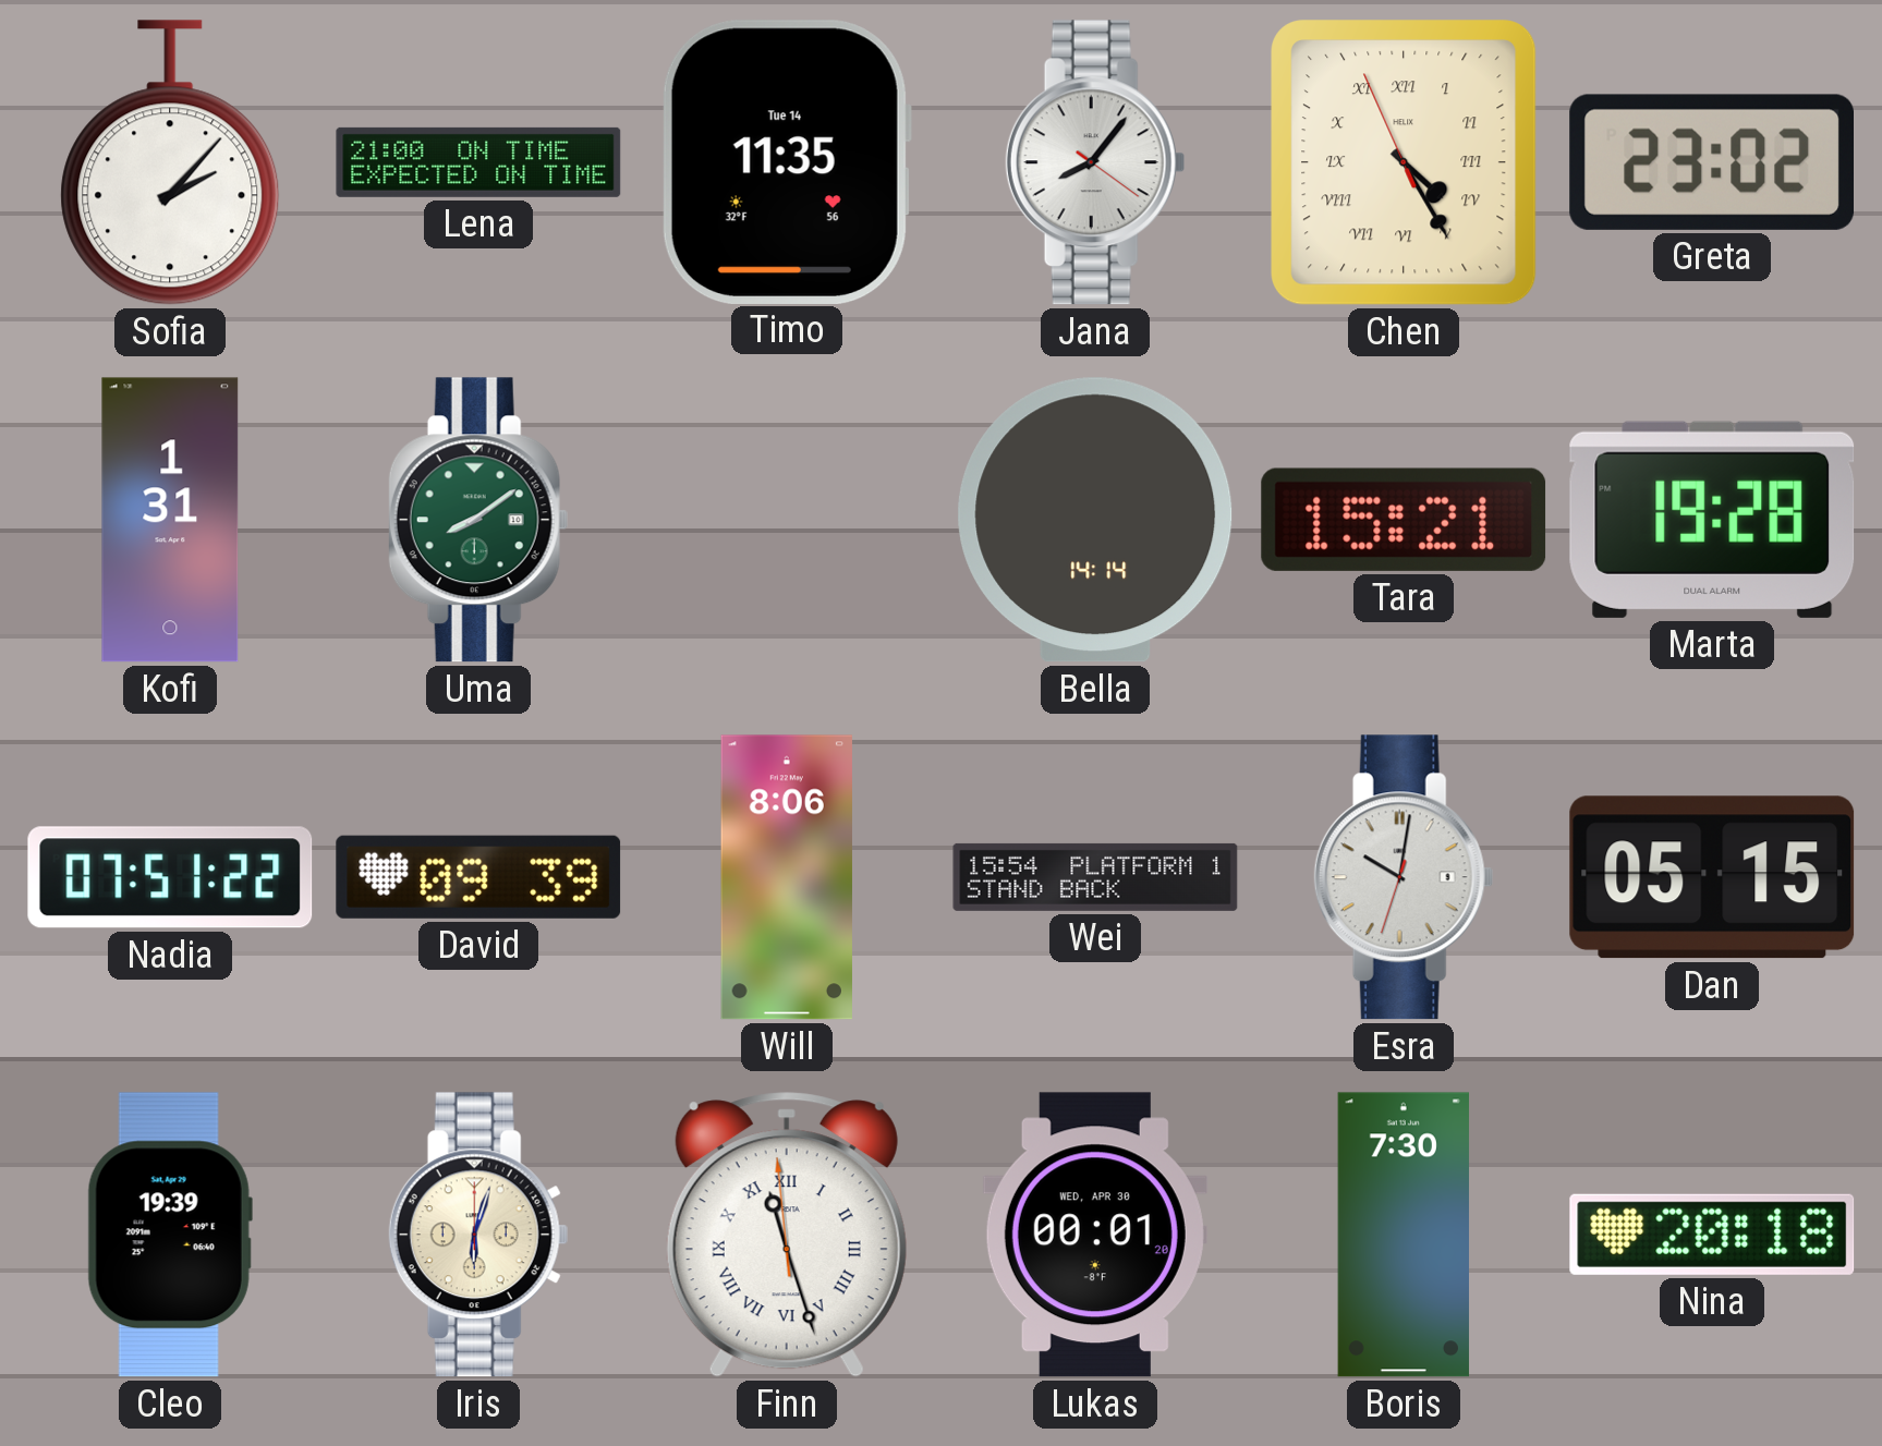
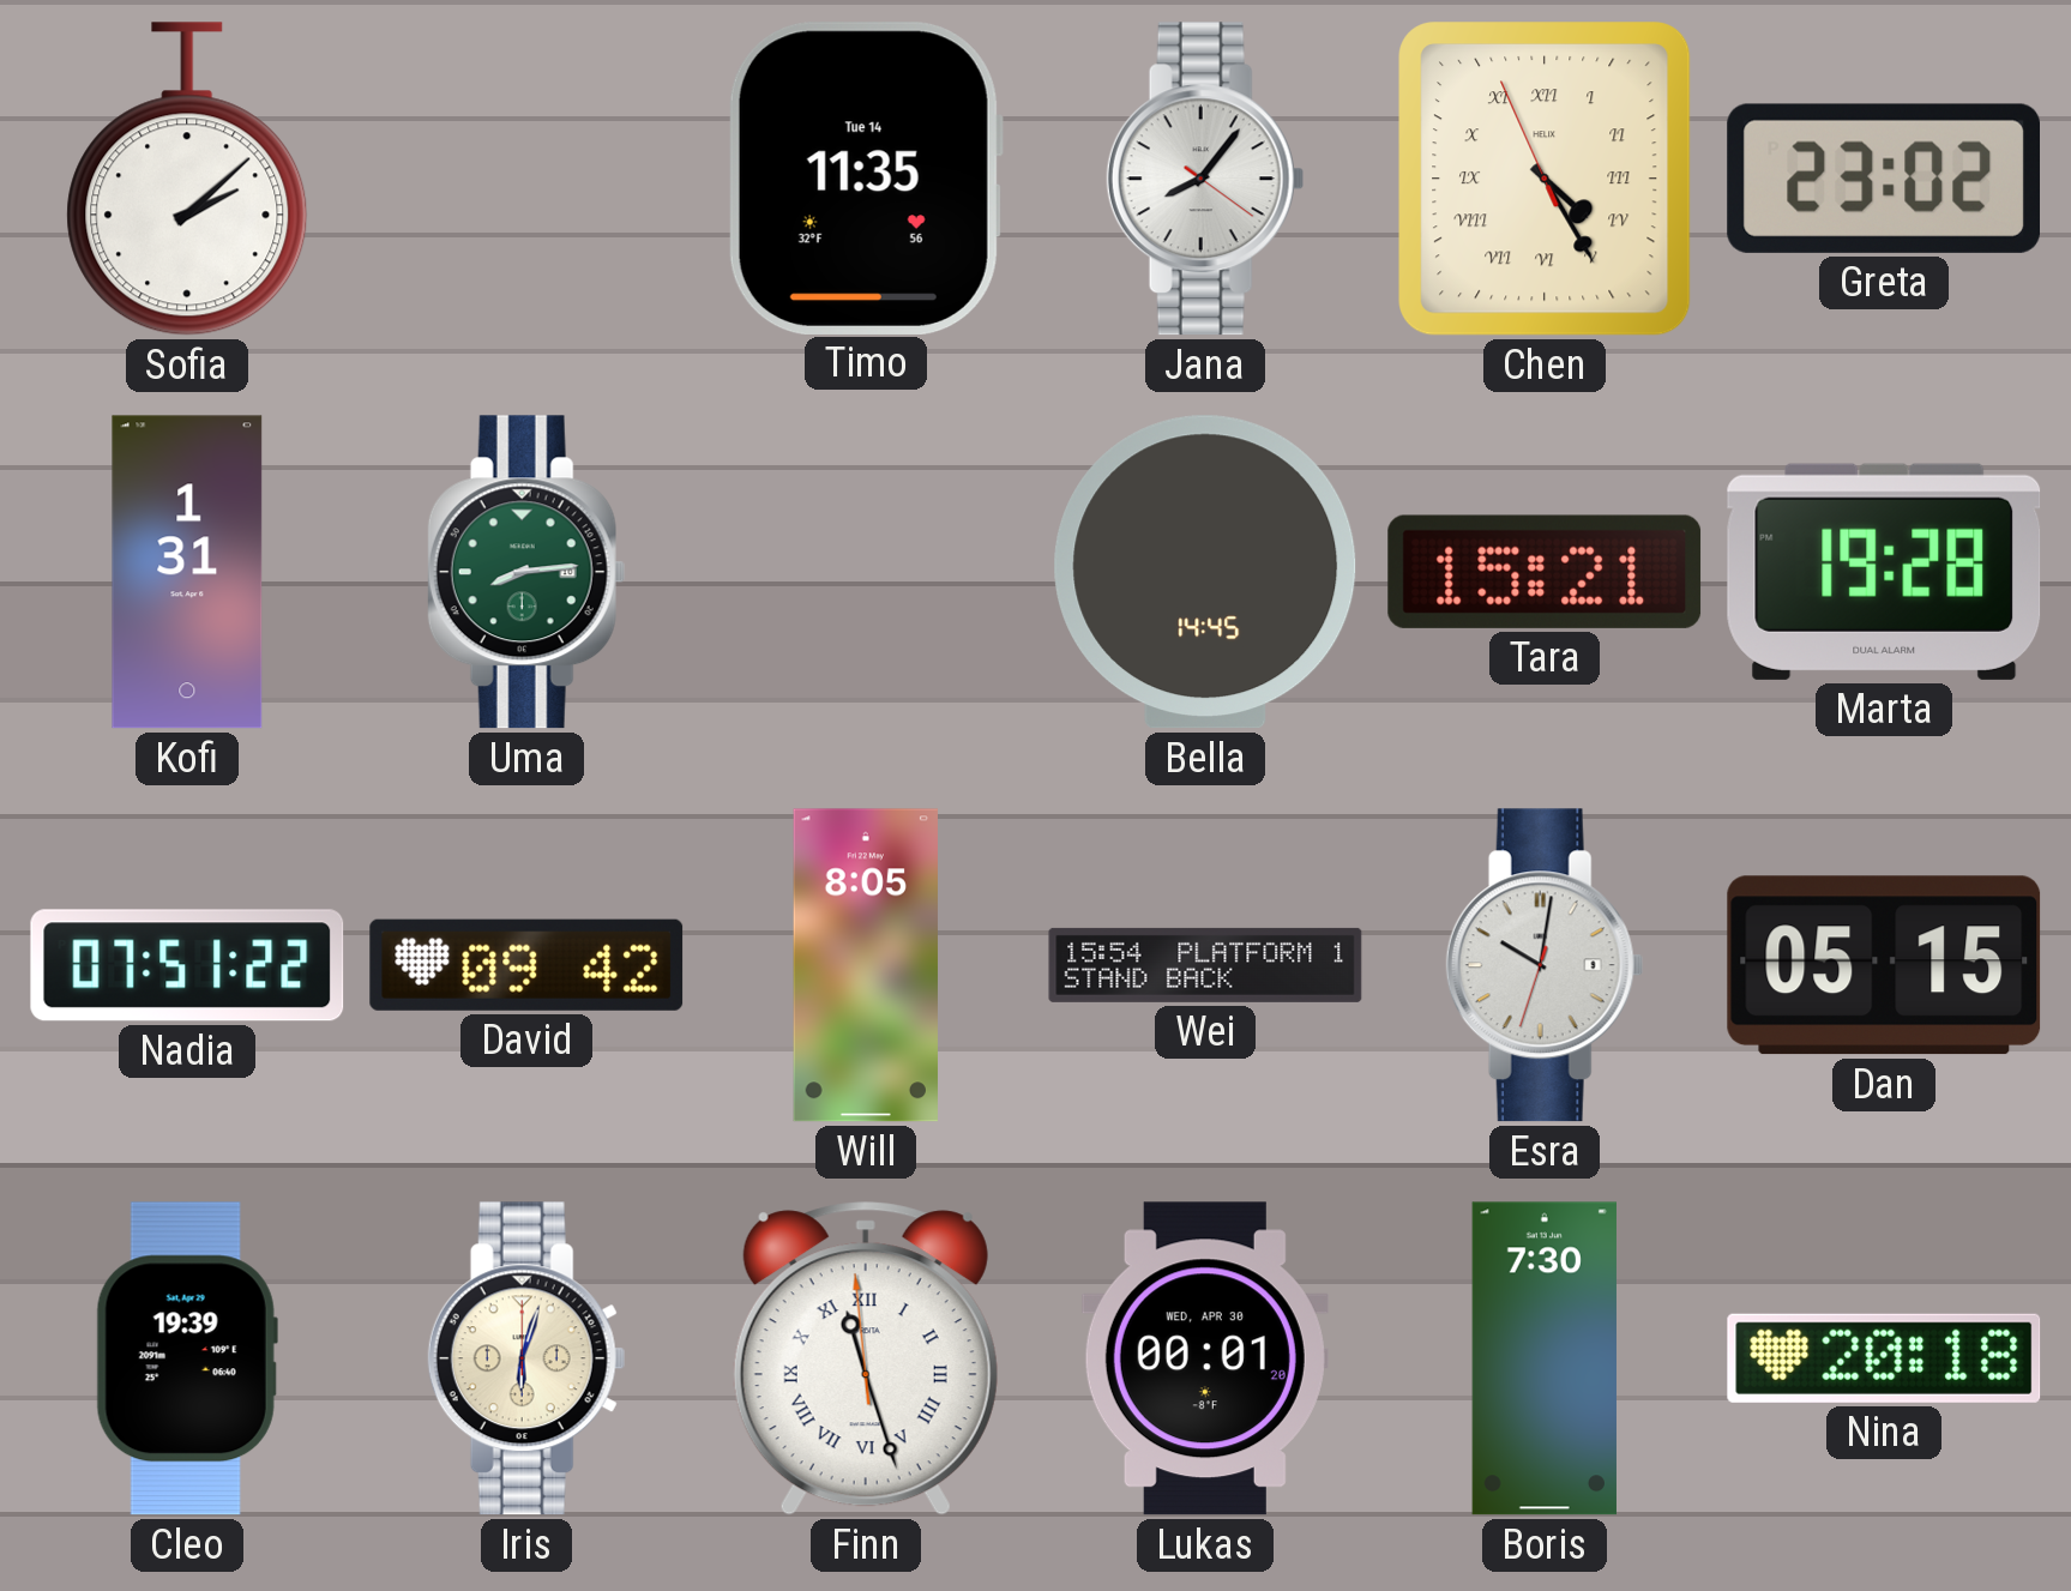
Sofia: 2:07 -> 2:08
Lena: 21:00 -> none
Uma: 8:09 -> 8:14
Bella: 14:14 -> 14:45
David: 09:39 -> 09:42
Will: 8:06 -> 8:05
